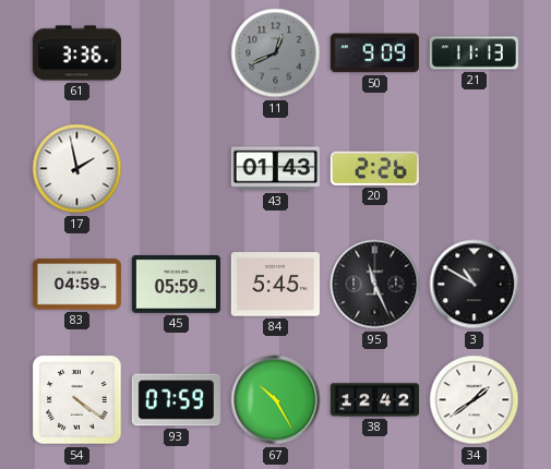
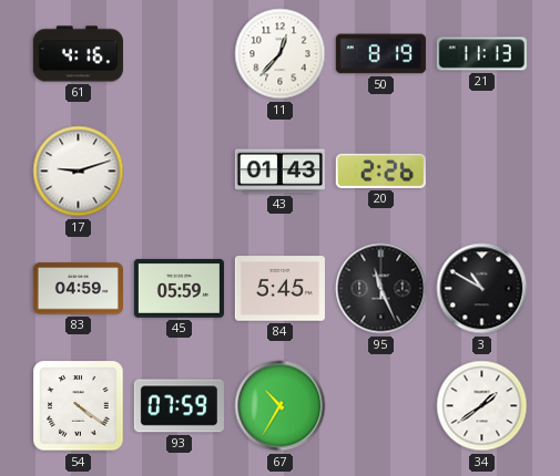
61: 3:36 -> 4:16
11: 12:41 -> 12:37
11 dial: grey -> white
50: 9:09 -> 8:19
17: 1:58 -> 9:12
67: 10:25 -> 10:35
38: 12:42 -> none
